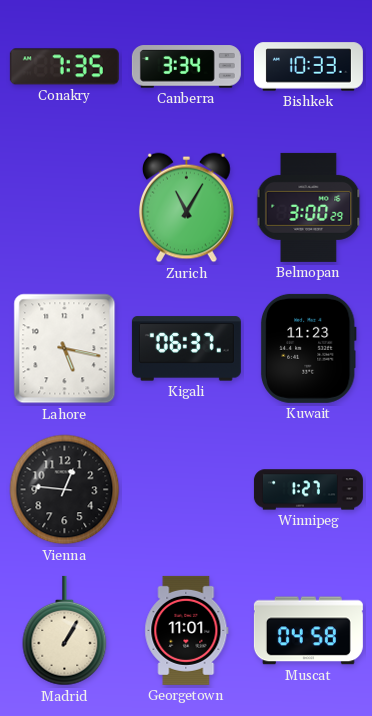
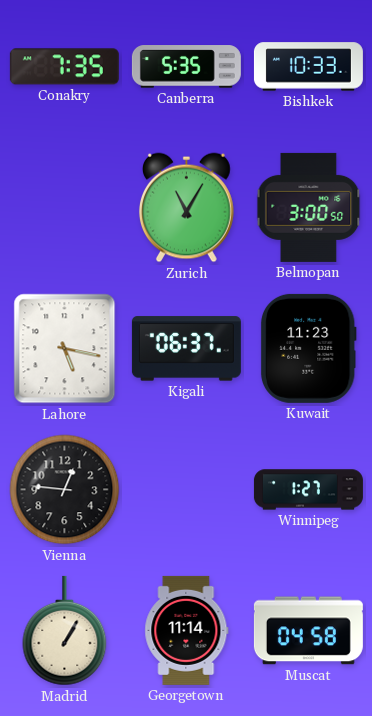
Canberra: 3:34 -> 5:35
Belmopan: 3:00:29 -> 3:00:50
Georgetown: 11:01 -> 11:14
